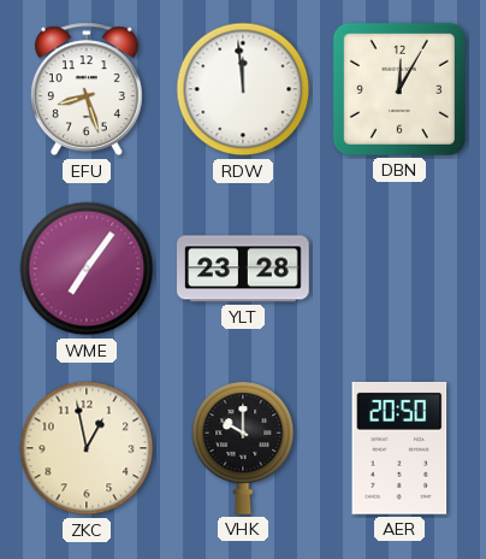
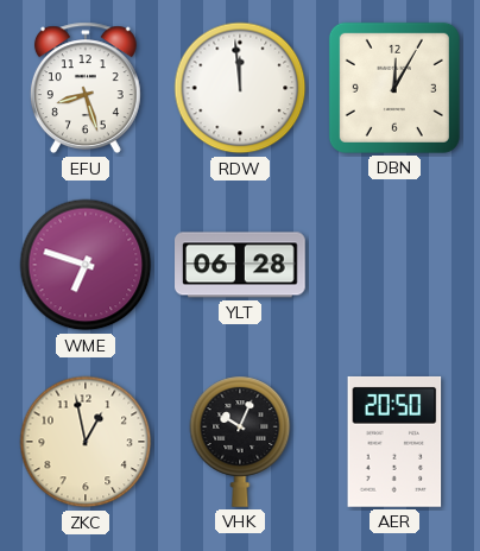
WME: 7:06 -> 6:48
YLT: 23:28 -> 06:28
VHK: 10:00 -> 10:04
